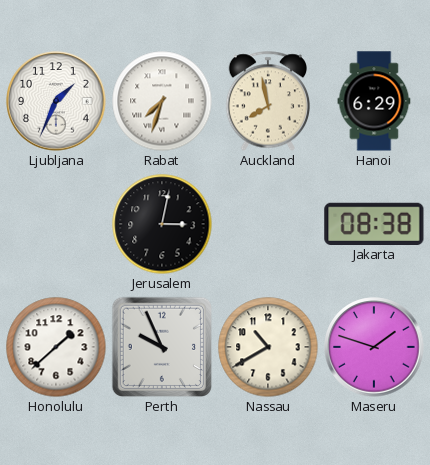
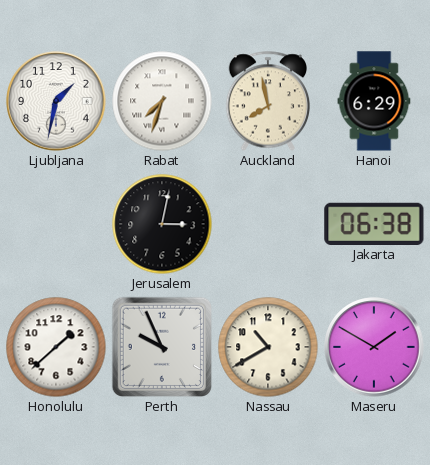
Ljubljana: 1:34 -> 1:32
Jakarta: 08:38 -> 06:38
Maseru: 1:48 -> 1:50
